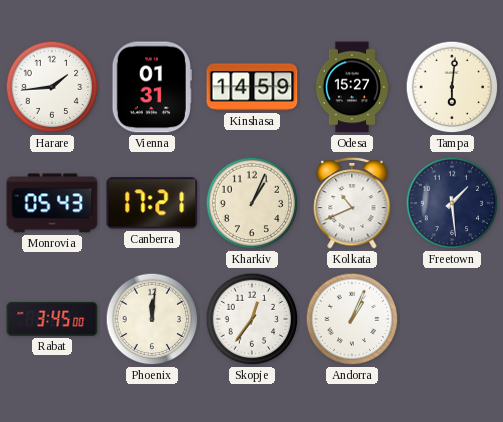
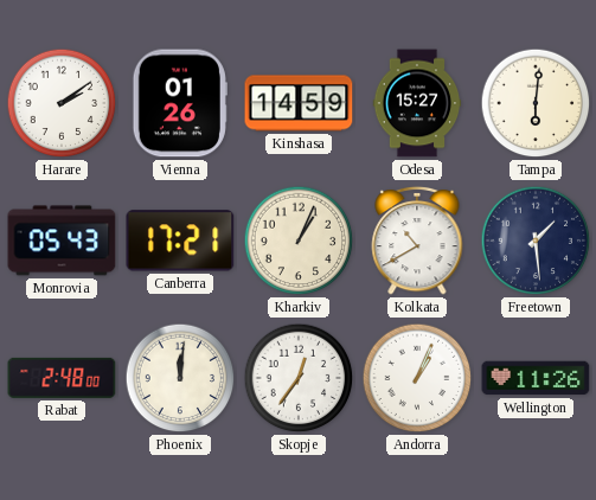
Harare: 1:44 -> 2:09
Vienna: 01:31 -> 01:26
Kolkata: 10:41 -> 10:40
Rabat: 3:45 -> 2:48
Wellington: none -> 11:26
